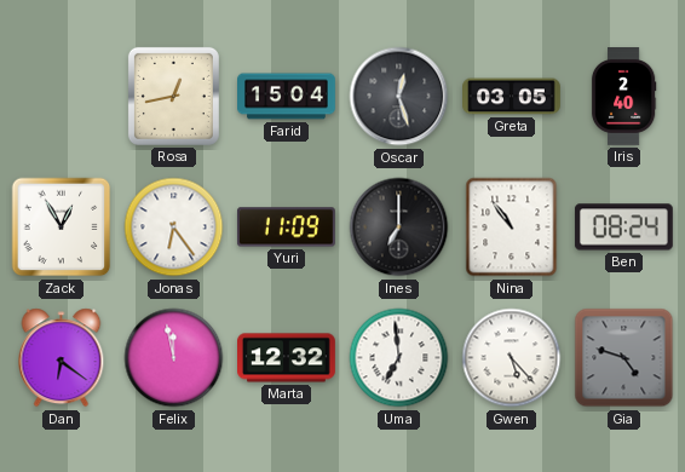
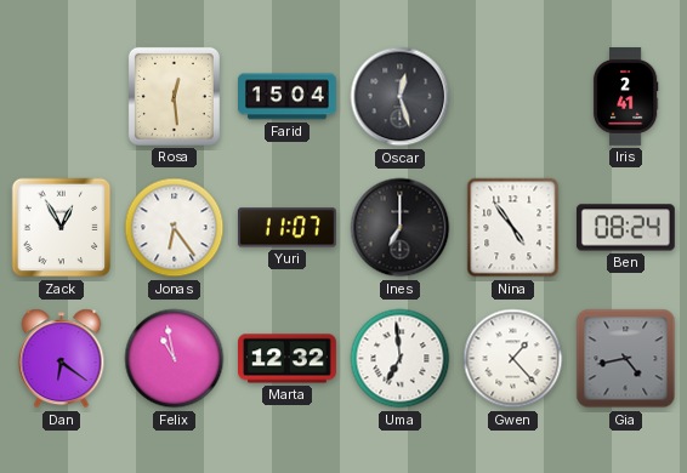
Rosa: 12:43 -> 12:29
Greta: 03:05 -> none
Iris: 2:40 -> 2:41
Yuri: 11:09 -> 11:07
Nina: 10:54 -> 4:54
Felix: 11:58 -> 10:58
Gwen: 5:23 -> 1:23
Gia: 4:48 -> 4:43
